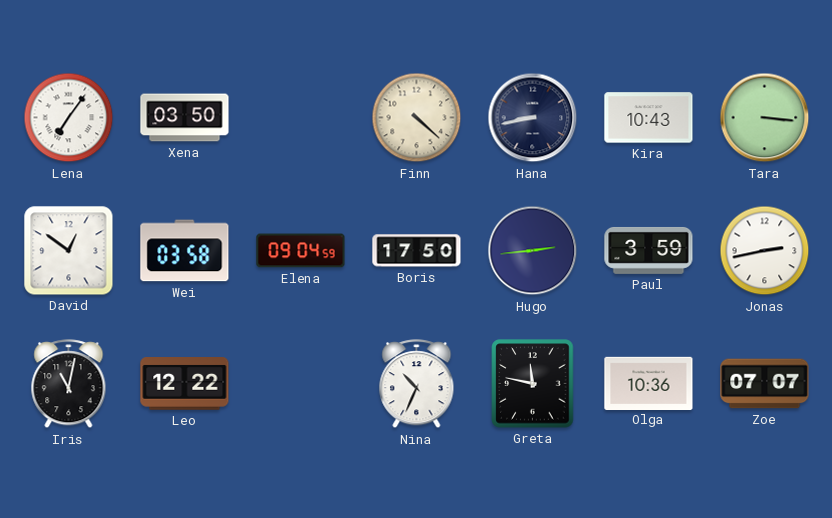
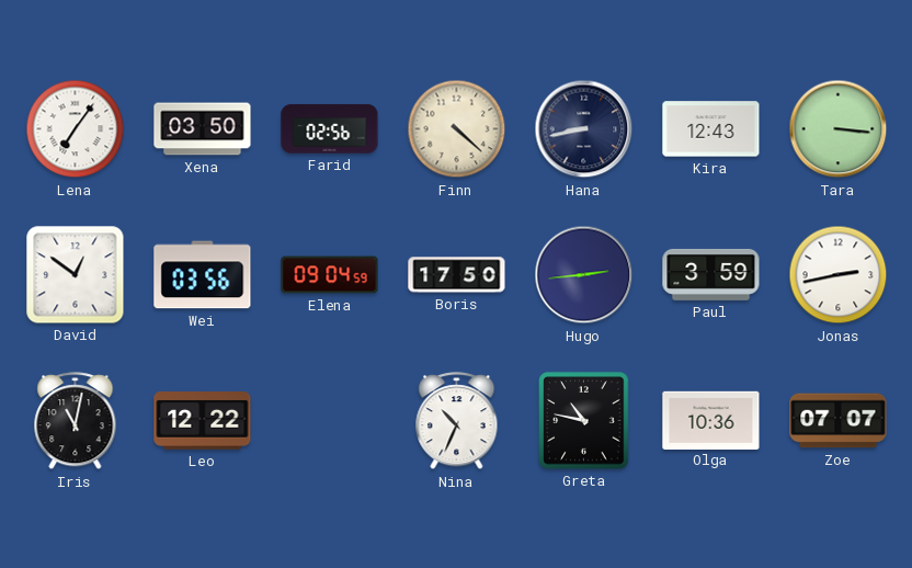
Farid: none -> 02:56
Kira: 10:43 -> 12:43
Wei: 03:58 -> 03:56
Greta: 11:47 -> 10:47
